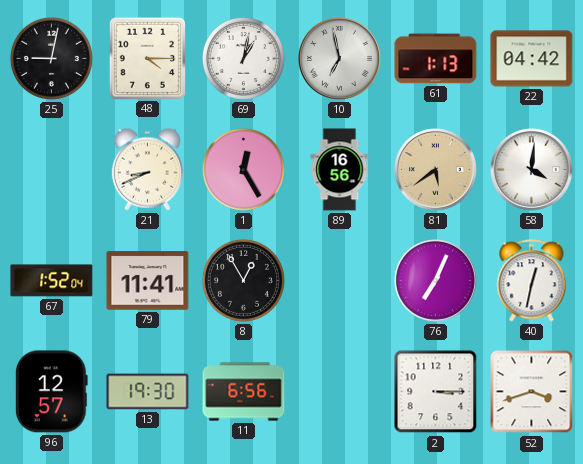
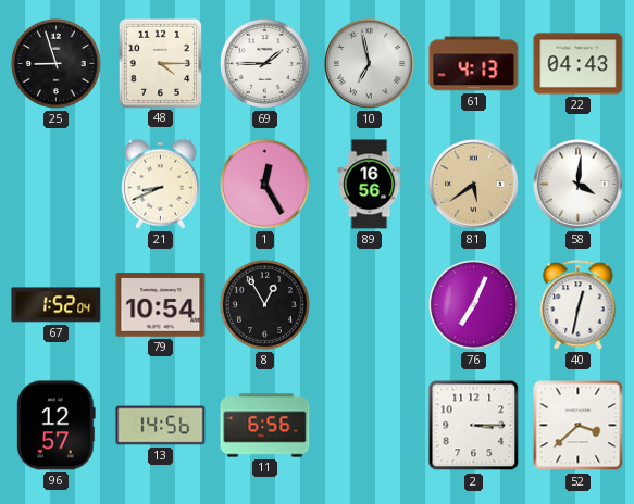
25: 9:02 -> 8:57
69: 1:02 -> 1:45
61: 1:13 -> 4:13
22: 04:42 -> 04:43
79: 11:41 -> 10:54
13: 19:30 -> 14:56
52: 3:42 -> 3:38
